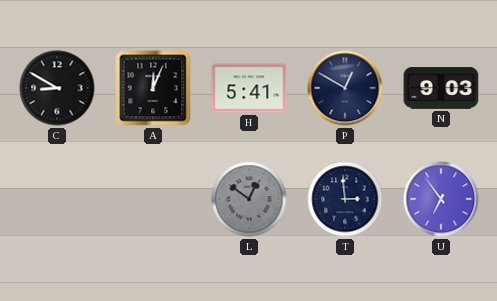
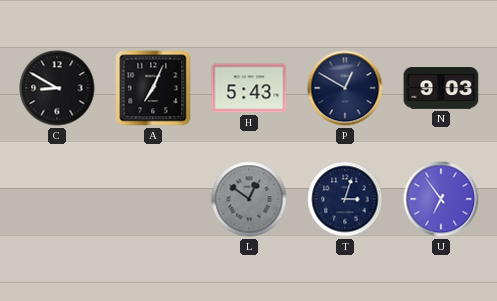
A: 12:04 -> 7:04
H: 5:41 -> 5:43
T: 2:59 -> 3:03
